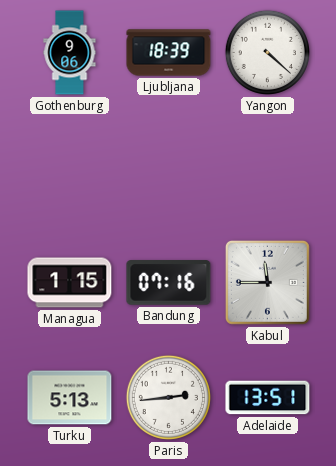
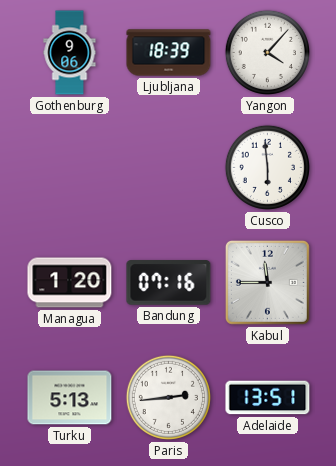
Yangon: 4:22 -> 4:07
Cusco: none -> 5:59
Managua: 1:15 -> 1:20
